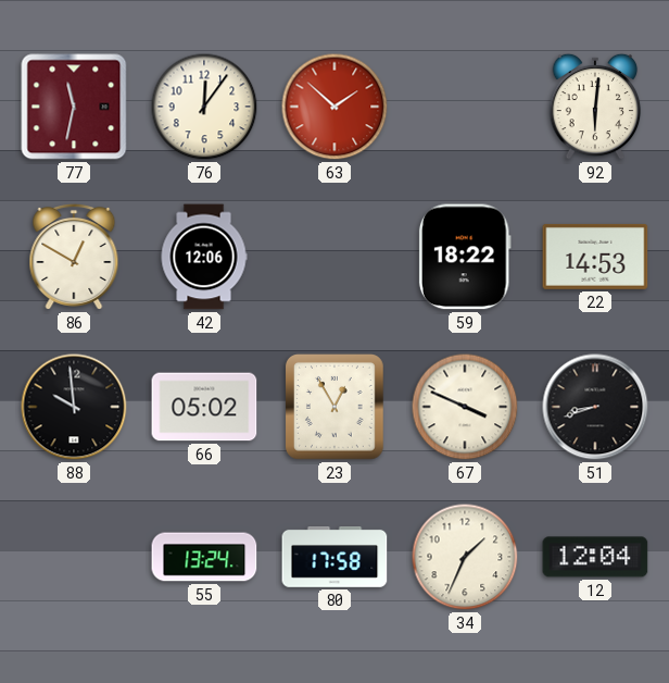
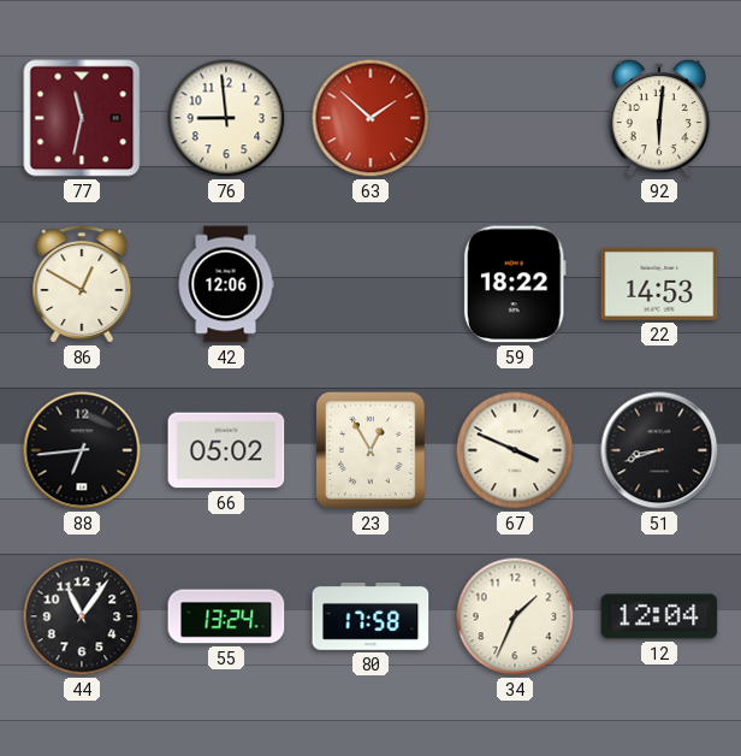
76: 12:06 -> 8:59
88: 9:59 -> 6:44
44: none -> 11:06
